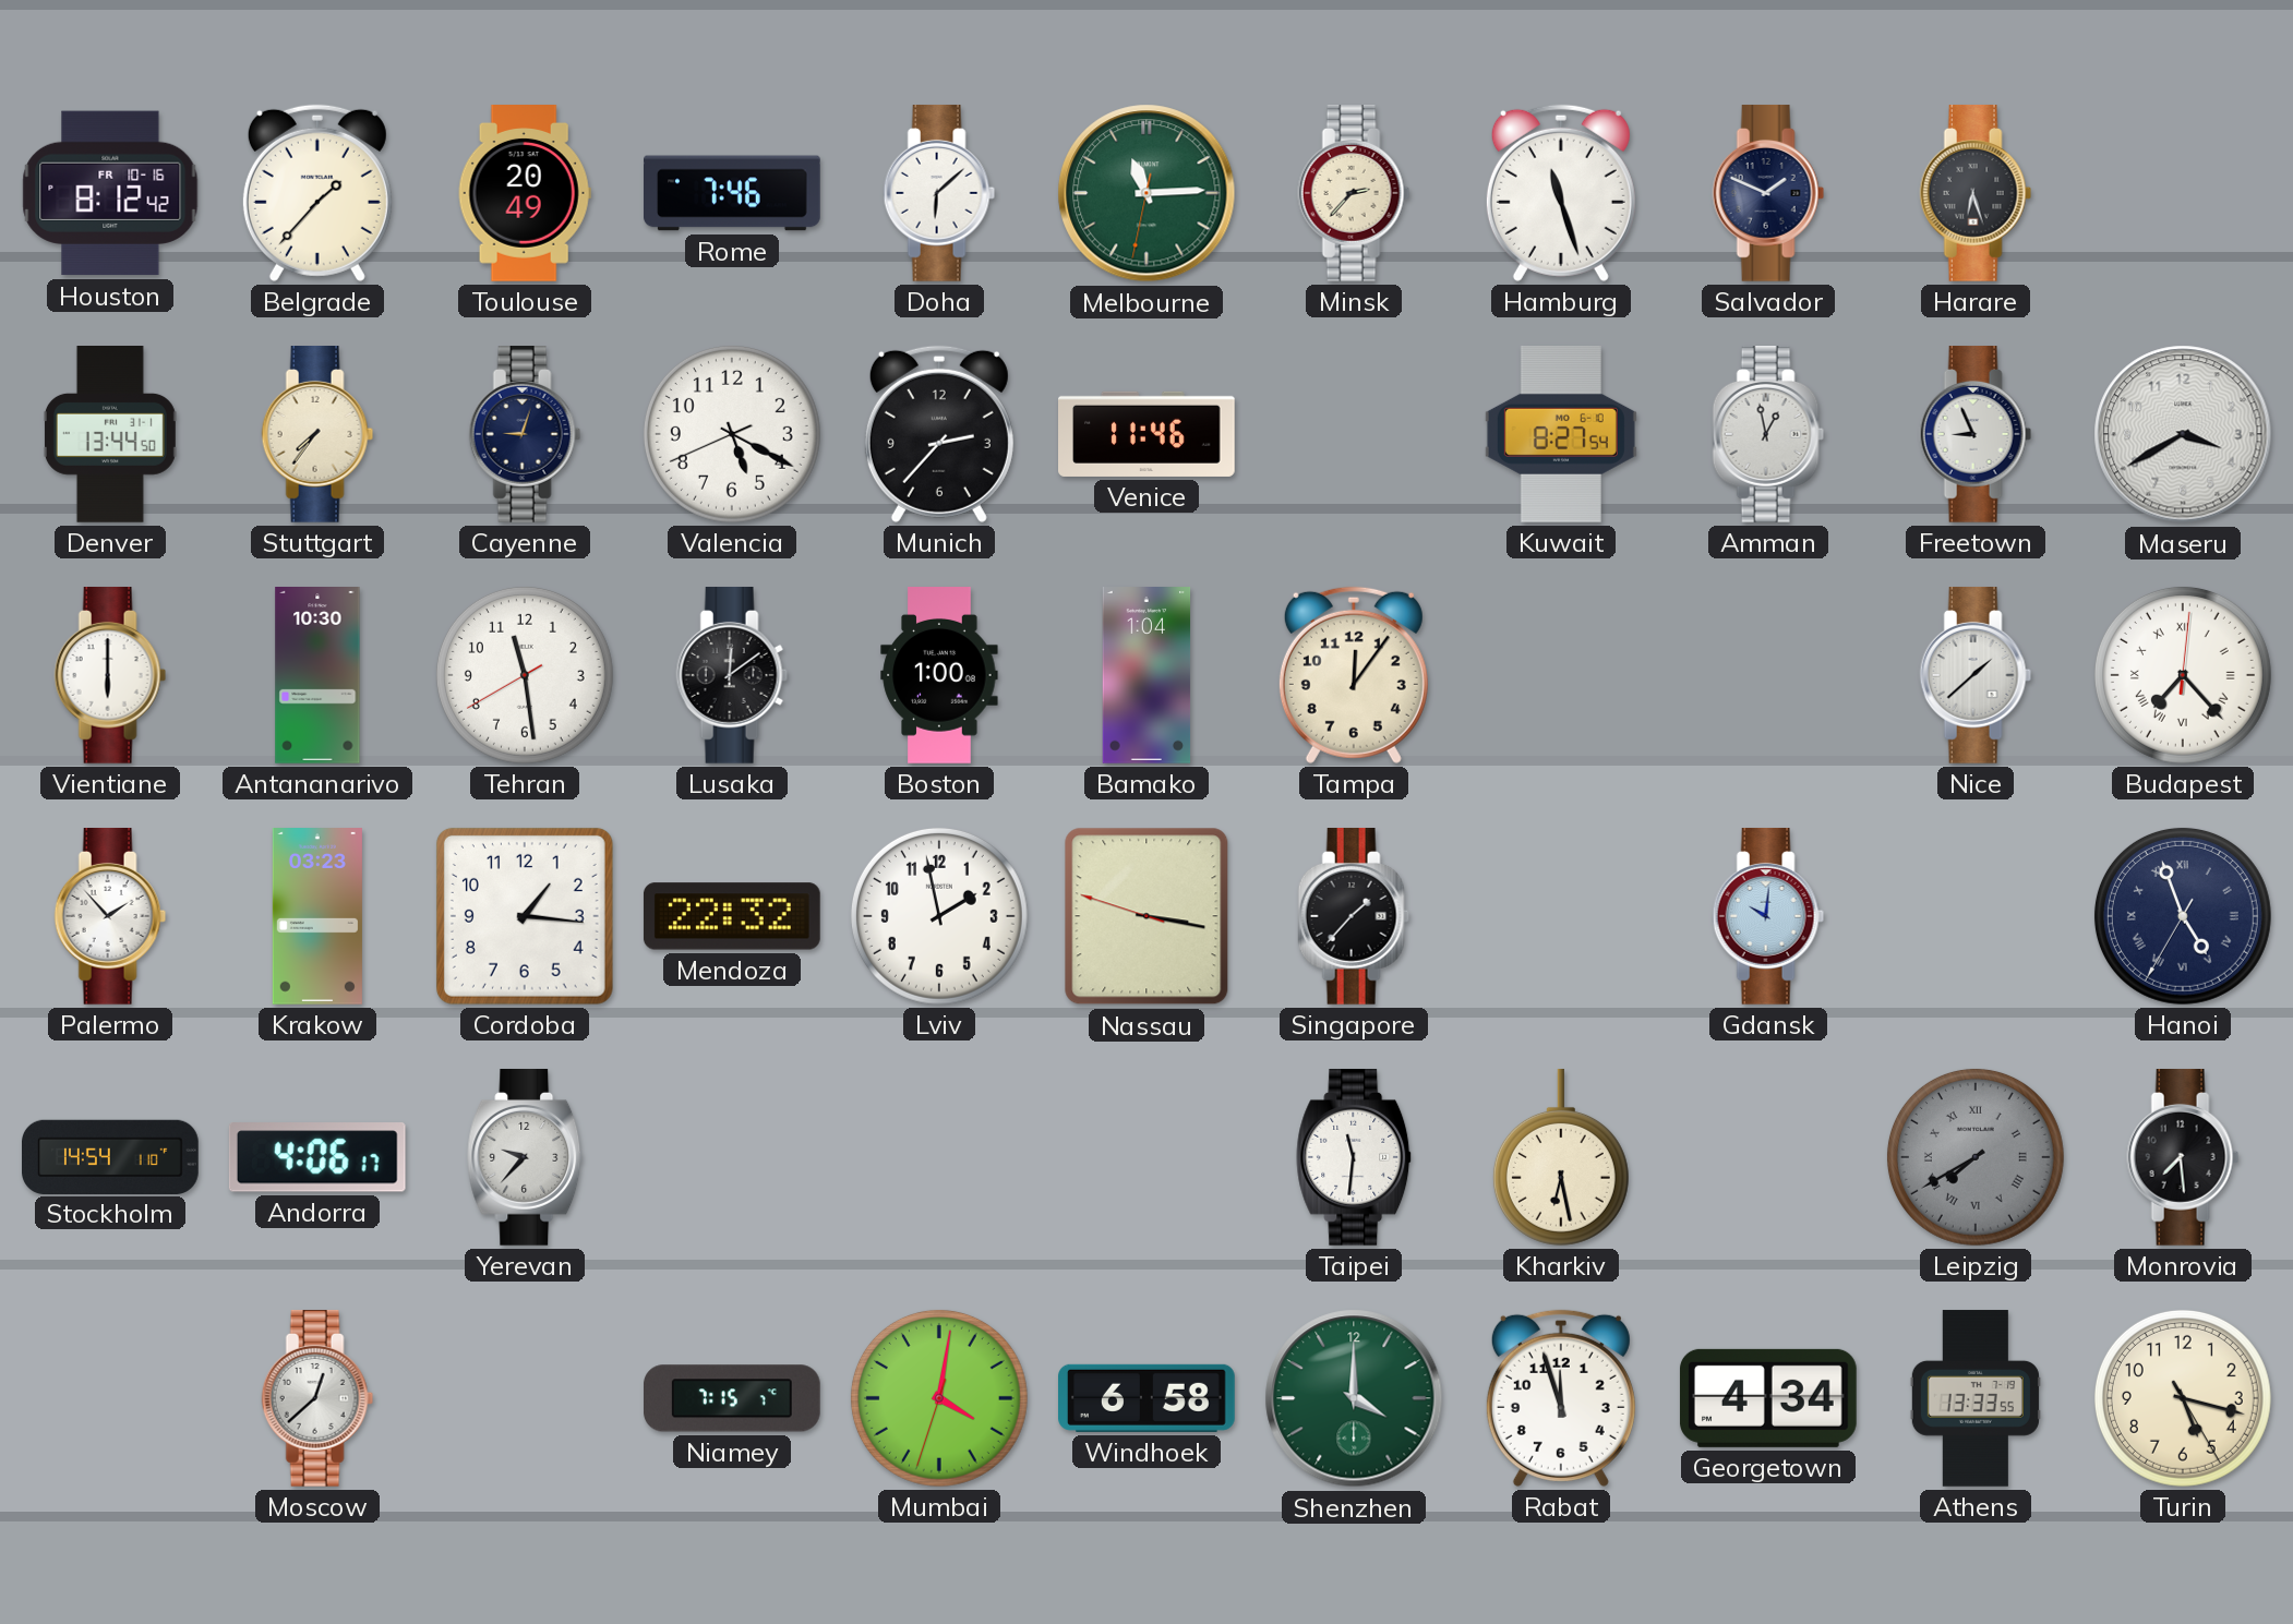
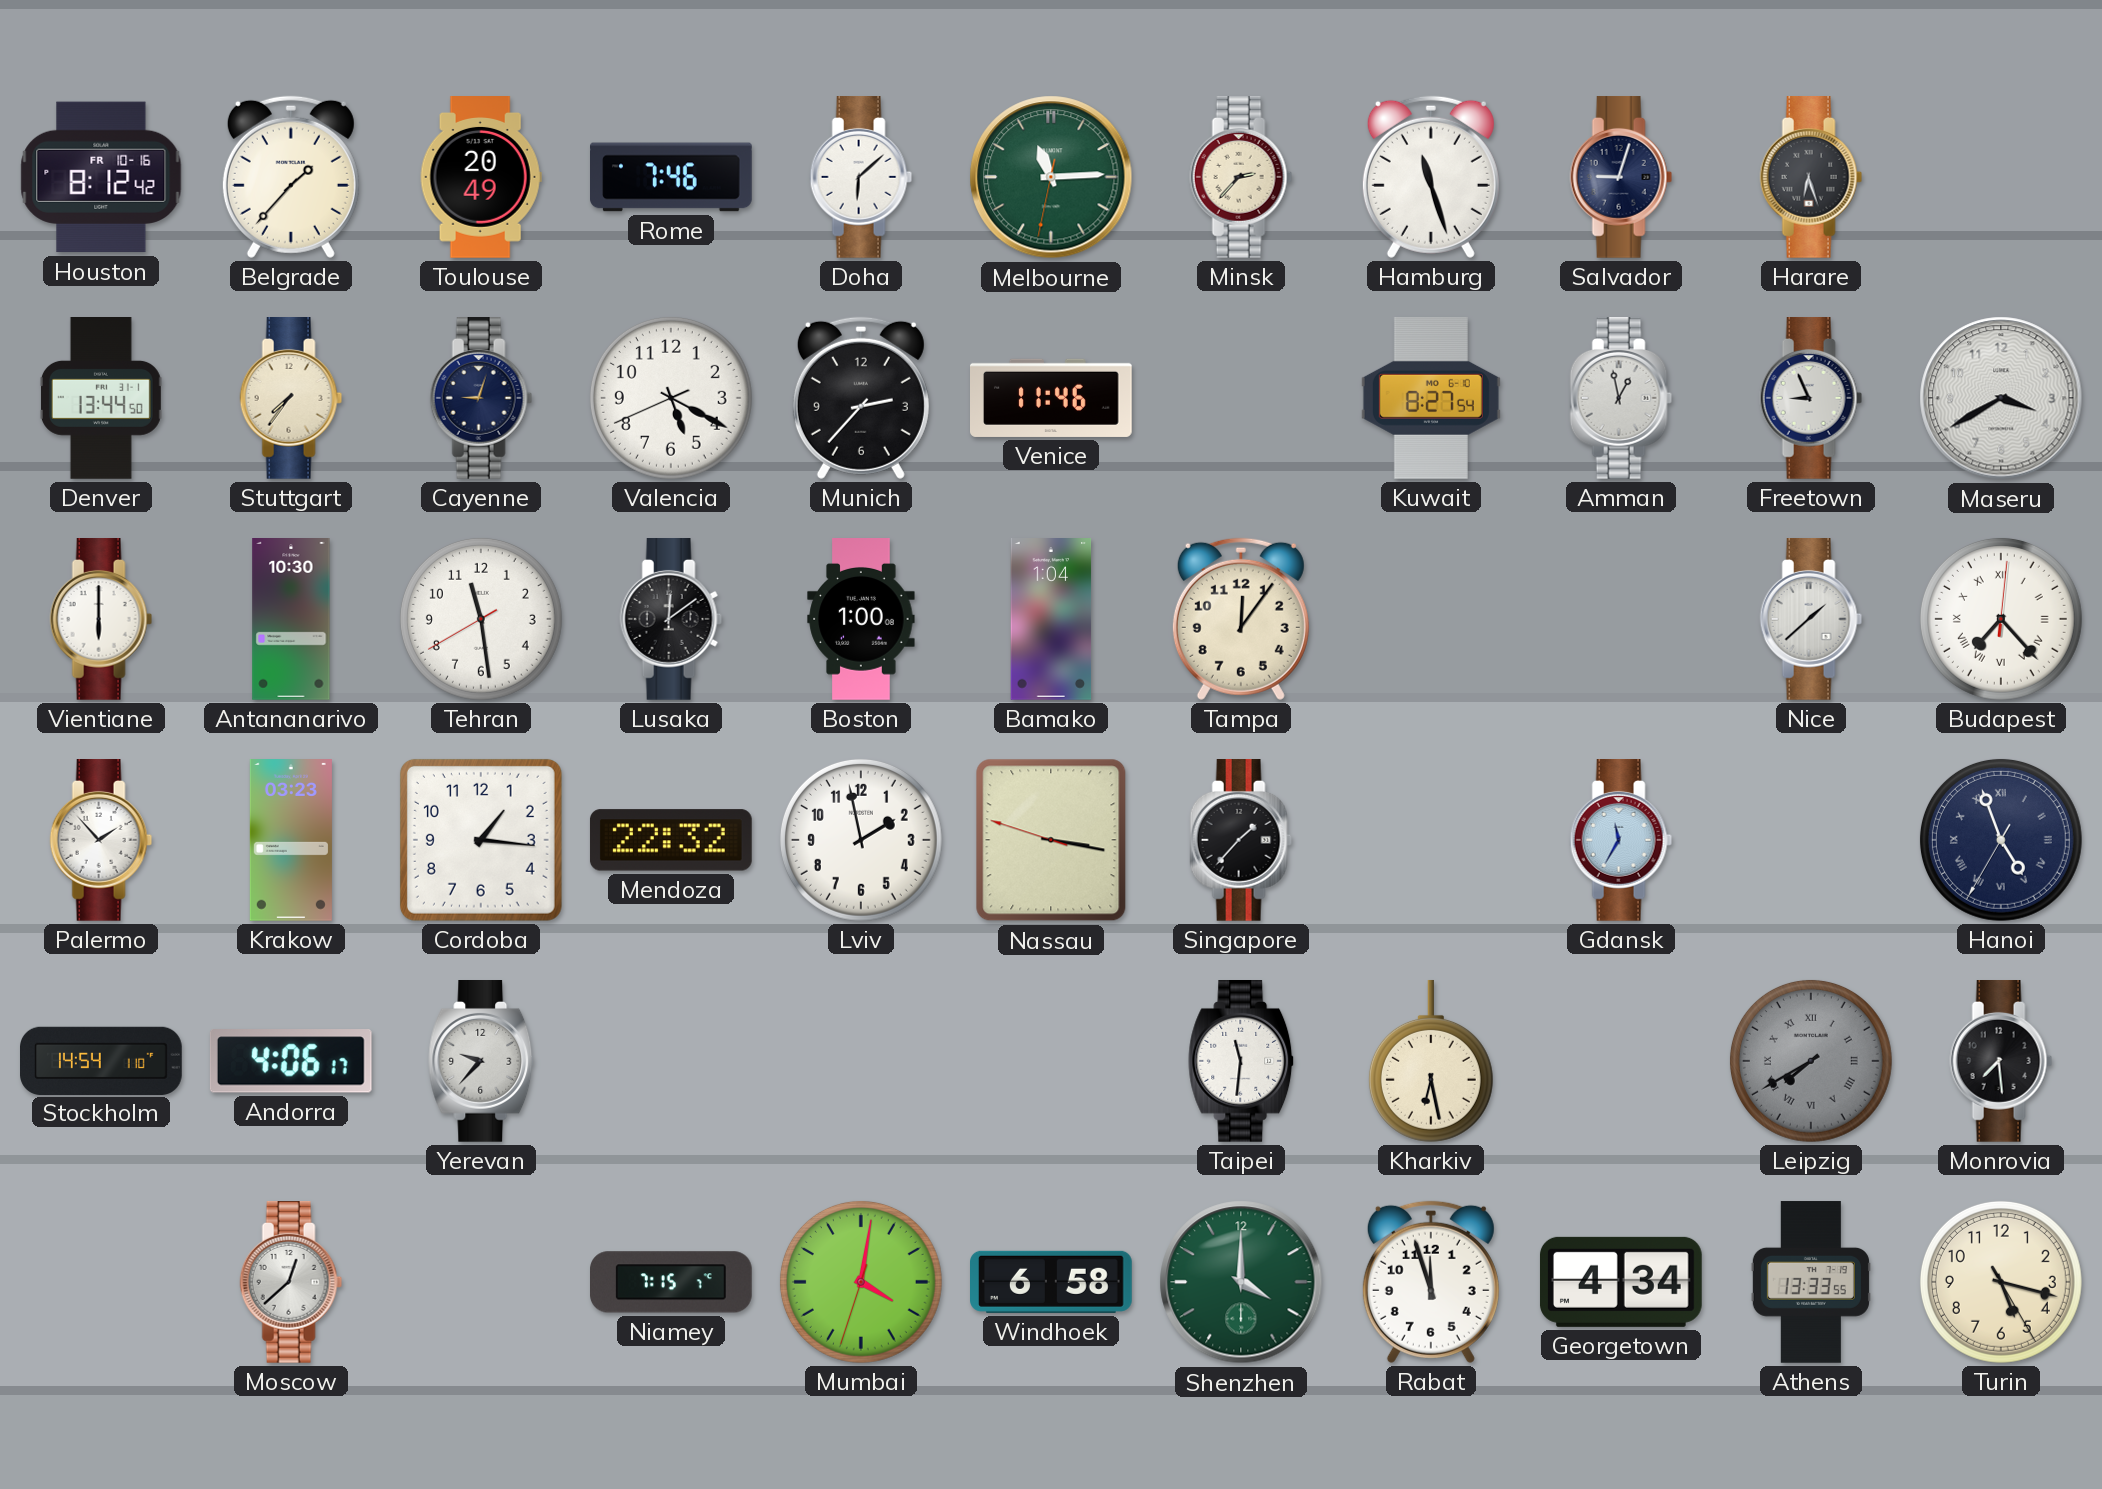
Salvador: 1:49 -> 9:03
Gdansk: 10:01 -> 11:35
